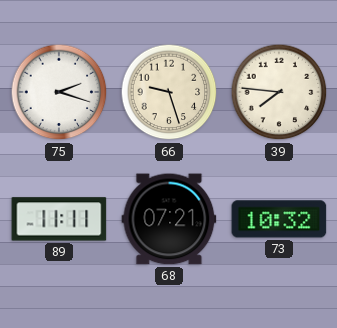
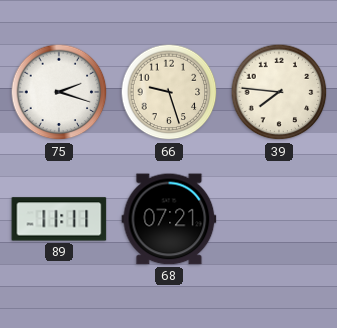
73: 10:32 -> none
